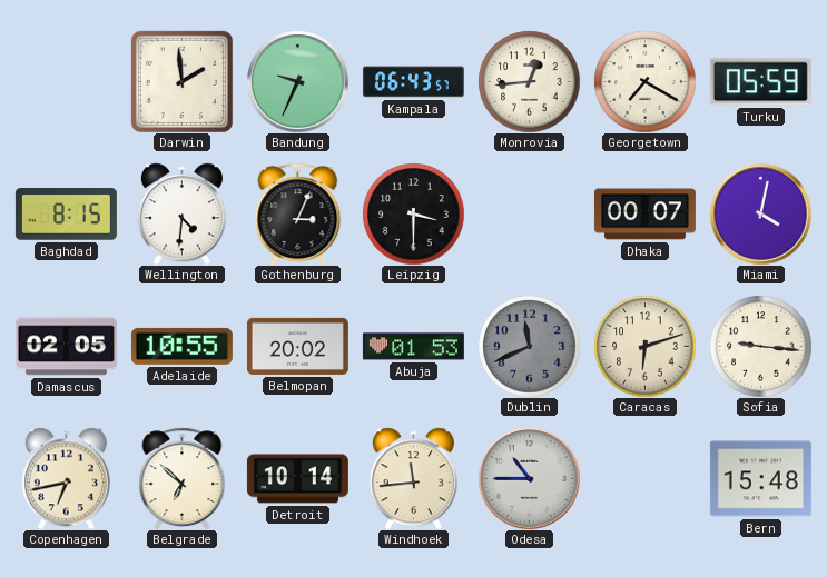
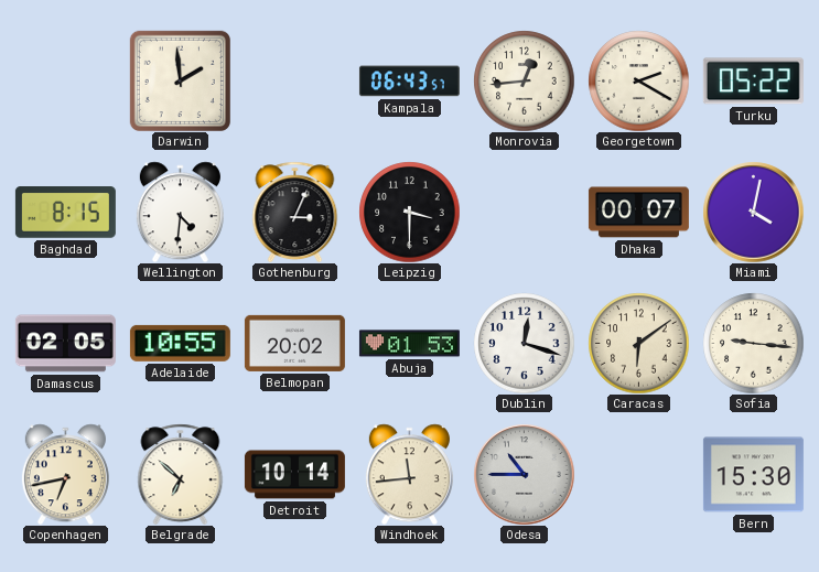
Bandung: 9:34 -> none
Georgetown: 7:20 -> 2:20
Turku: 05:59 -> 05:22
Dublin: 11:41 -> 12:18
Dublin dial: grey -> white
Caracas: 6:12 -> 6:09
Bern: 15:48 -> 15:30
